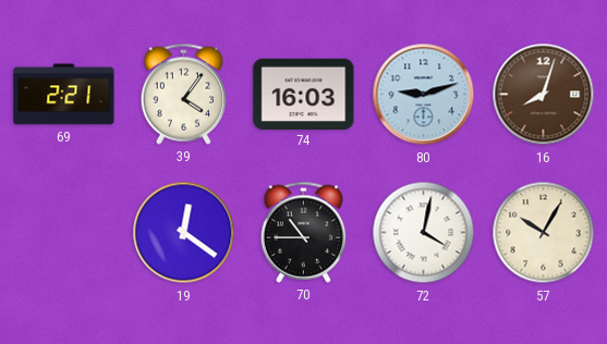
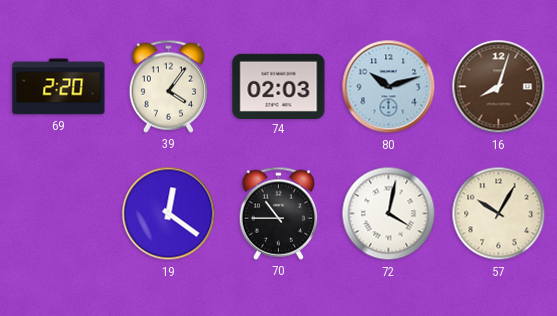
69: 2:21 -> 2:20
74: 16:03 -> 02:03
80: 9:12 -> 10:12
